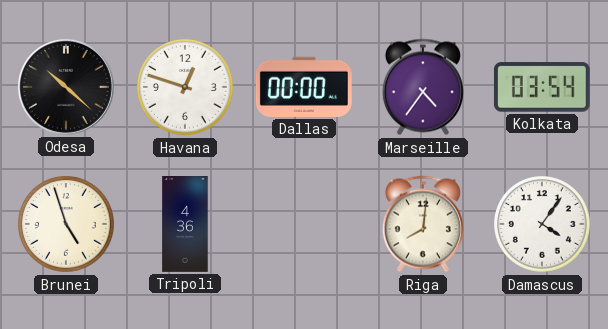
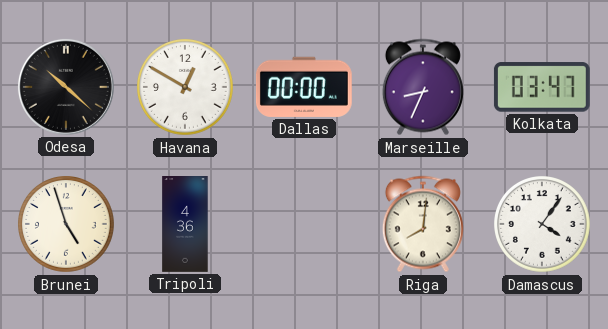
Havana: 12:48 -> 12:50
Marseille: 4:36 -> 8:34
Kolkata: 03:54 -> 03:47
